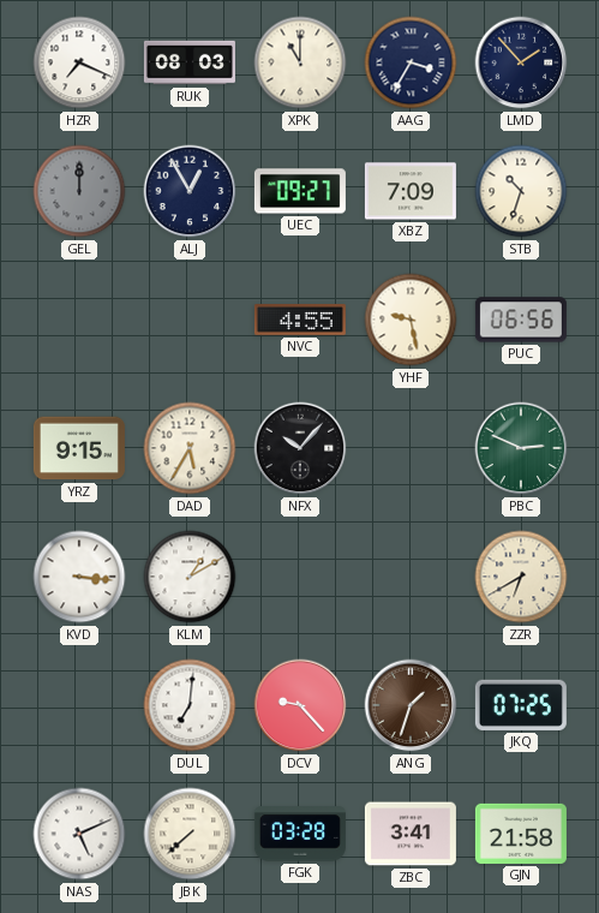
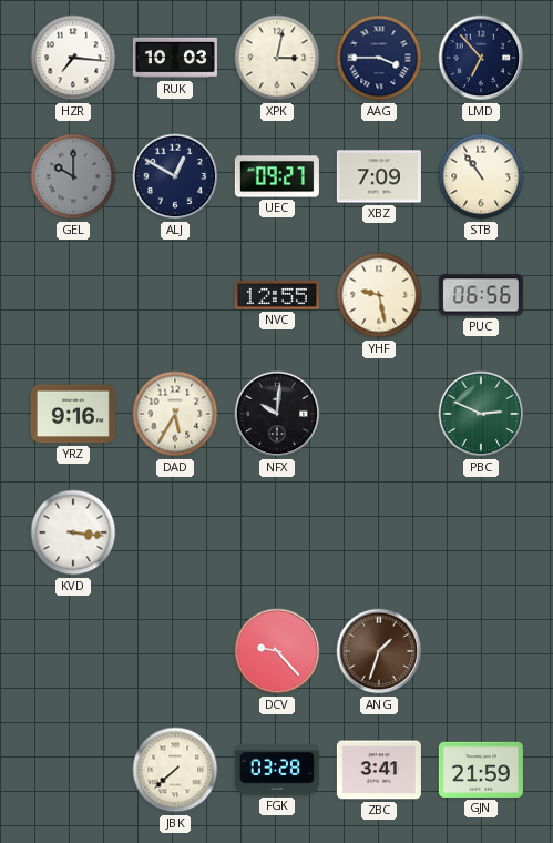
HZR: 7:19 -> 7:16
RUK: 08:03 -> 10:03
XPK: 11:00 -> 3:02
AAG: 3:35 -> 3:45
LMD: 1:53 -> 6:53
GEL: 12:00 -> 10:00
ALJ: 12:55 -> 12:50
STB: 10:33 -> 10:54
NVC: 4:55 -> 12:55
YRZ: 9:15 -> 9:16
NFX: 10:07 -> 10:01
KLM: 1:10 -> none
ZZR: 6:40 -> none
DUL: 7:01 -> none
JKQ: 07:25 -> none
NAS: 5:11 -> none
GJN: 21:58 -> 21:59
